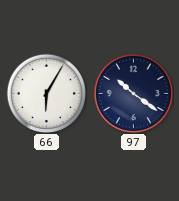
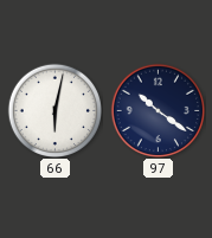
66: 6:05 -> 6:02
